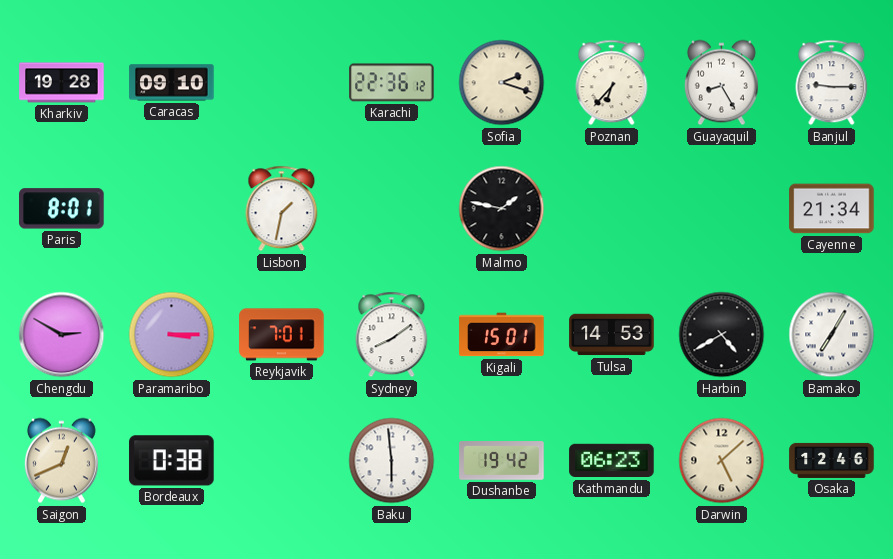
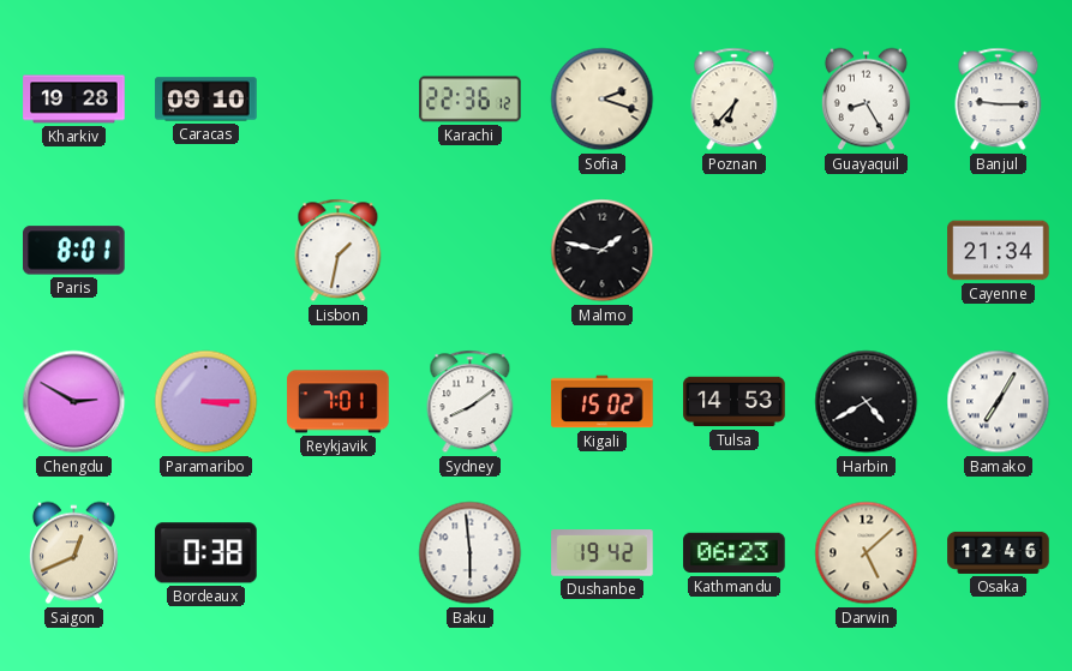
Kigali: 15:01 -> 15:02
